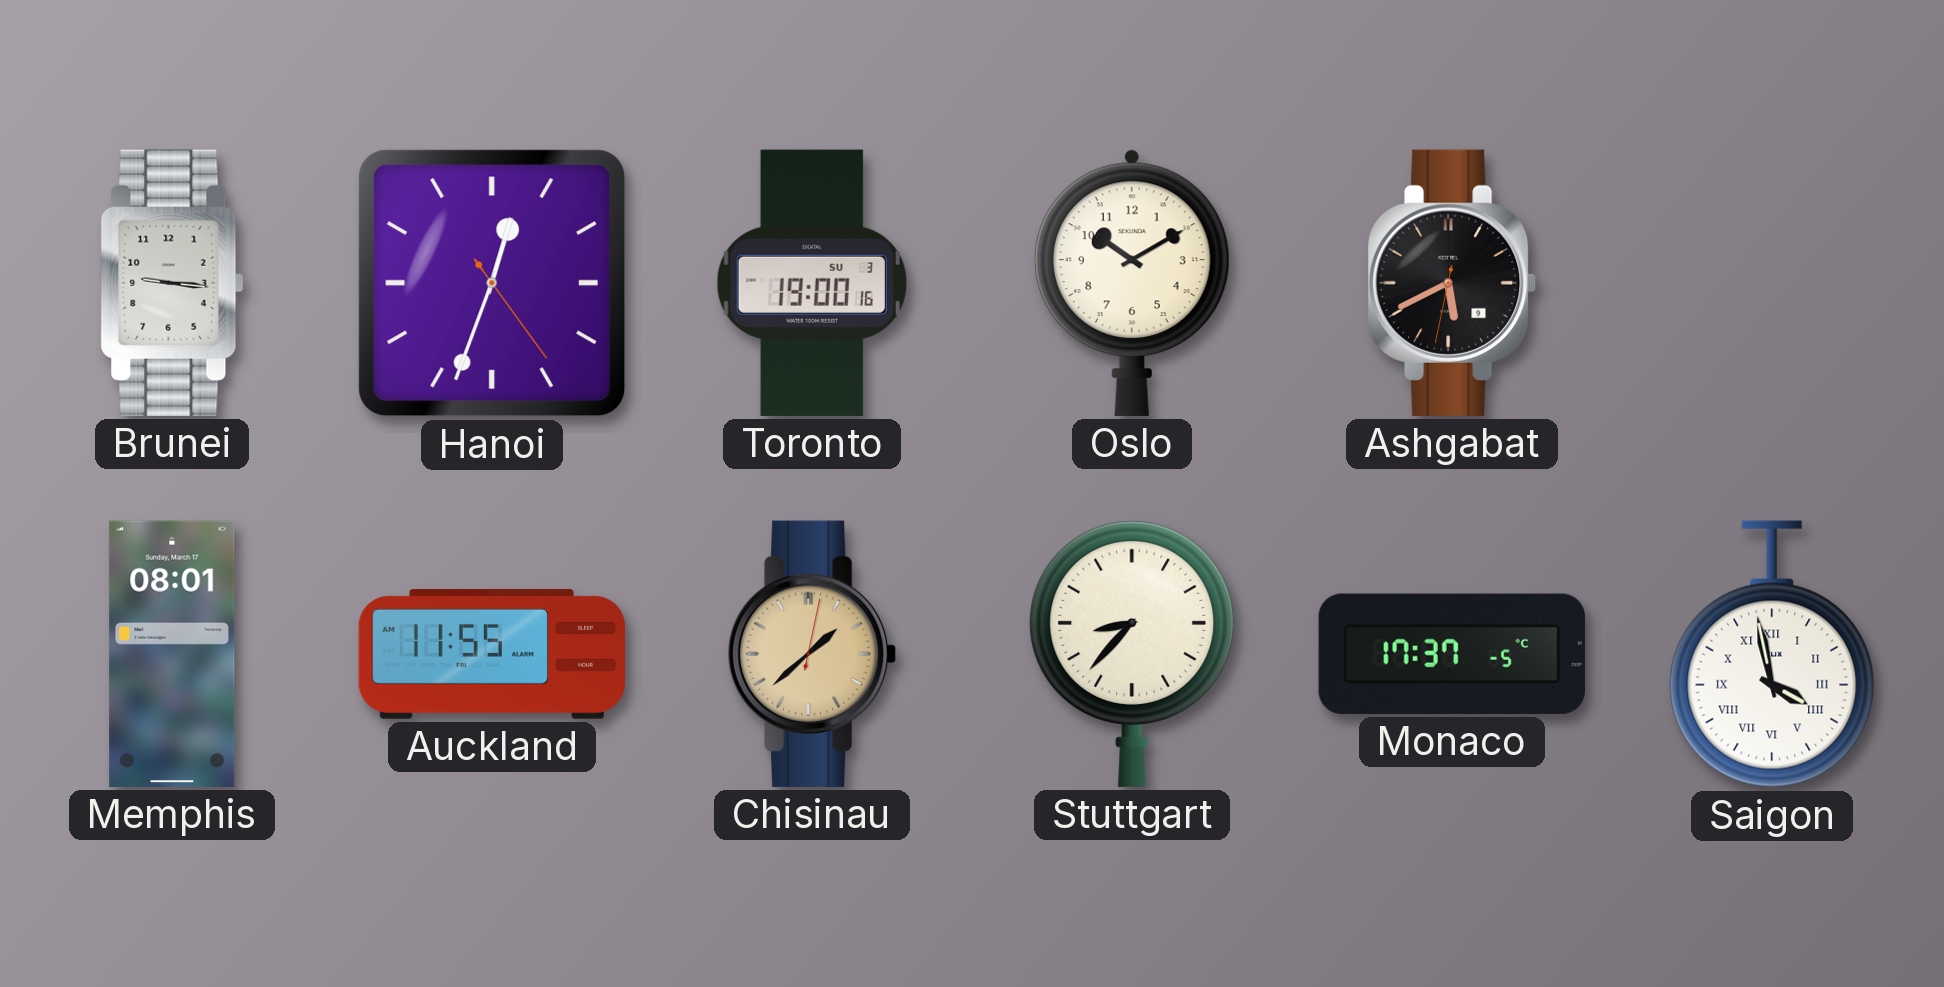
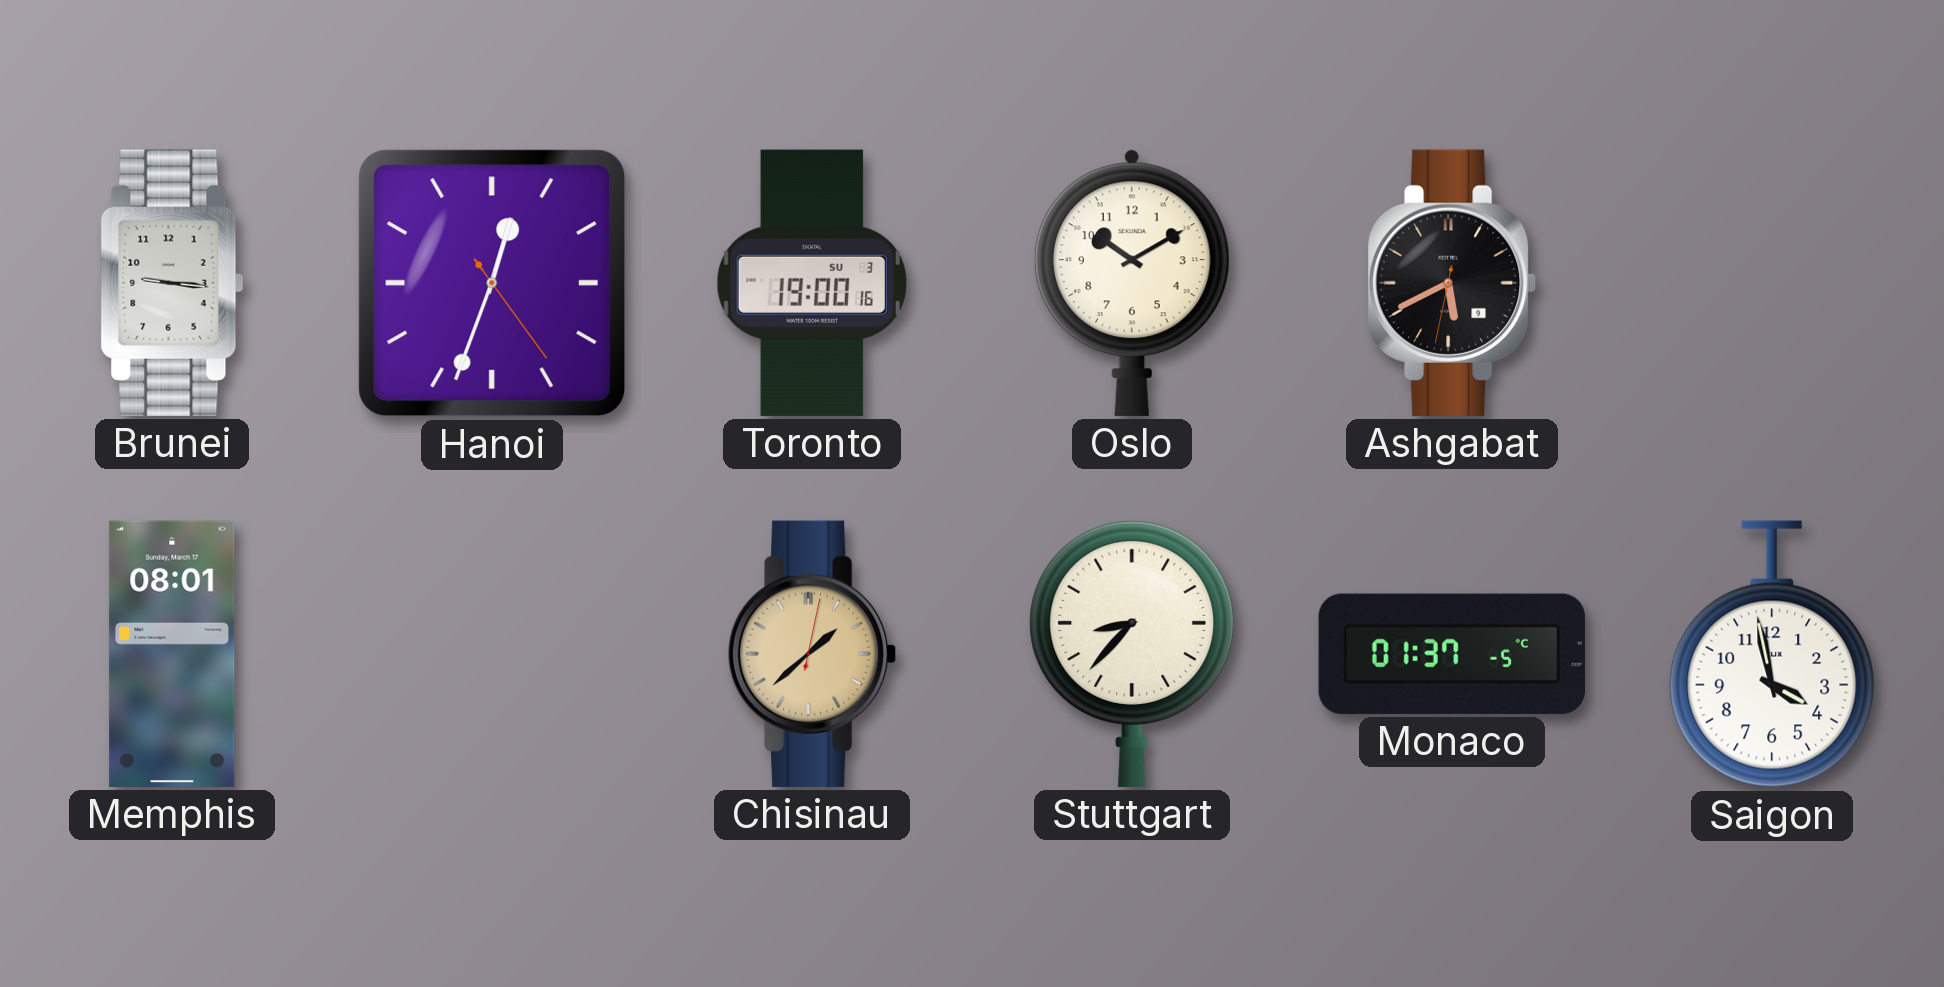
Auckland: 11:55 -> none
Monaco: 17:37 -> 01:37
Saigon numerals: Roman -> Arabic
